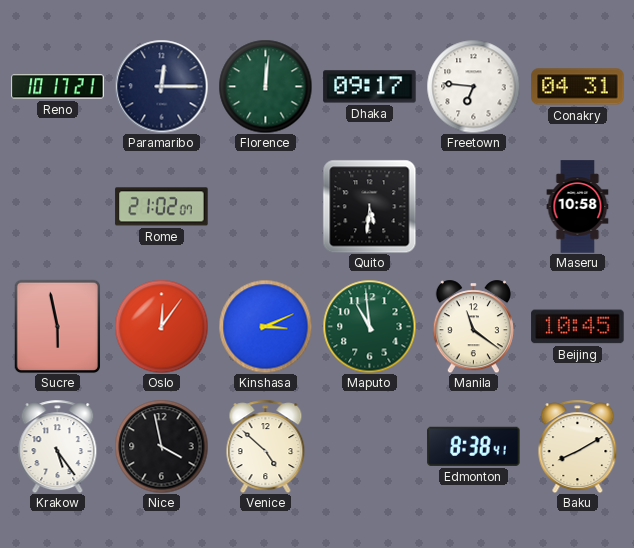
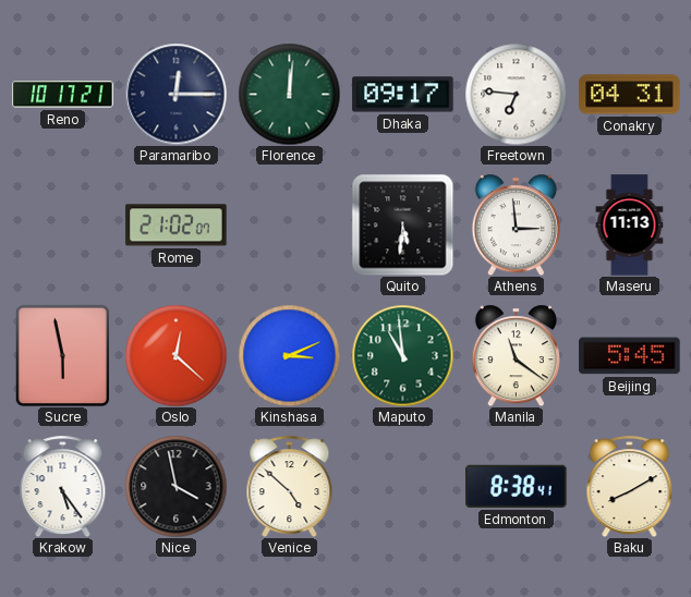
Athens: none -> 2:59
Maseru: 10:58 -> 11:13
Oslo: 12:06 -> 12:22
Beijing: 10:45 -> 5:45
